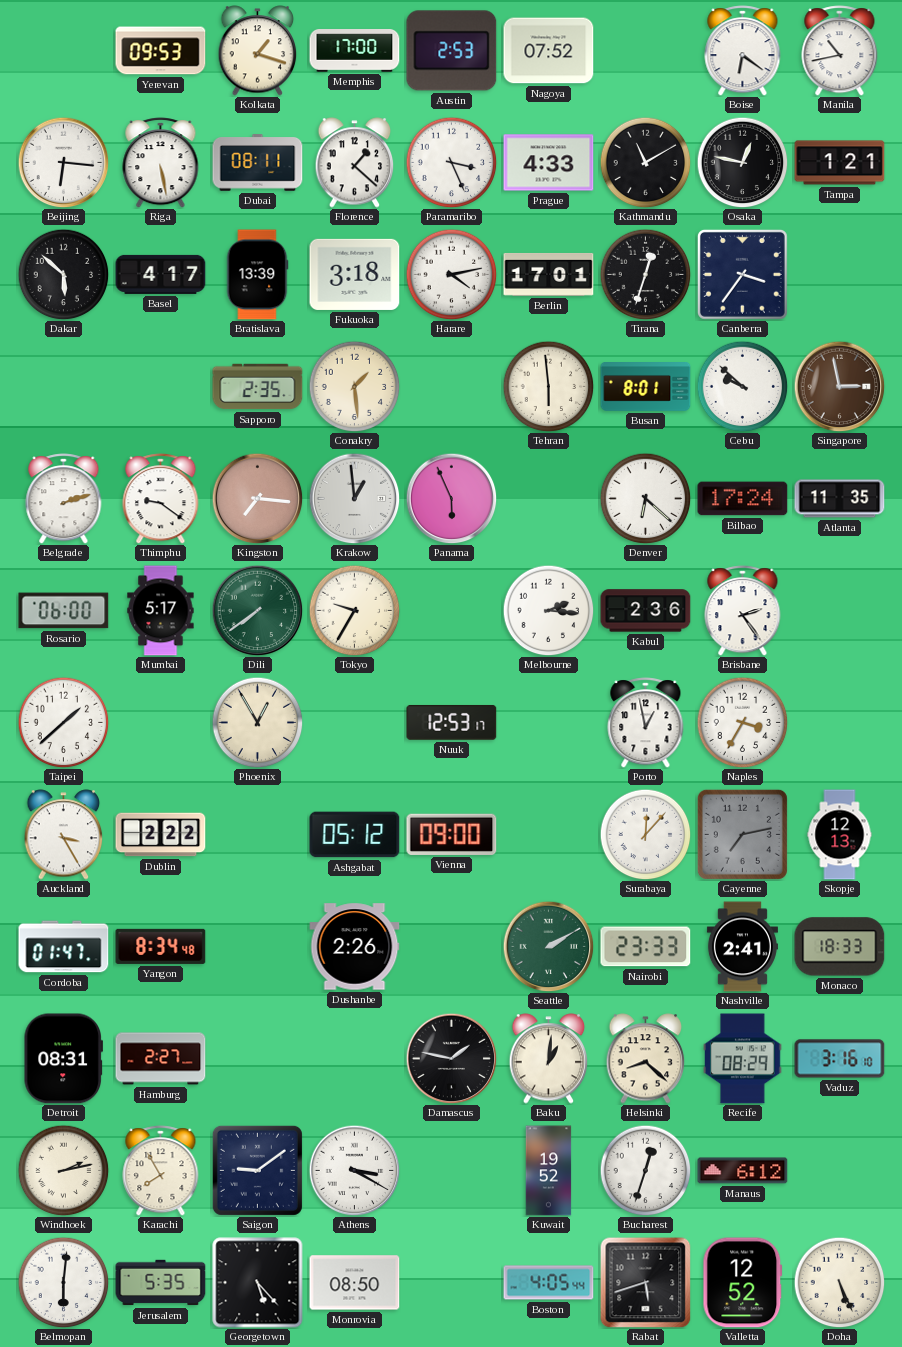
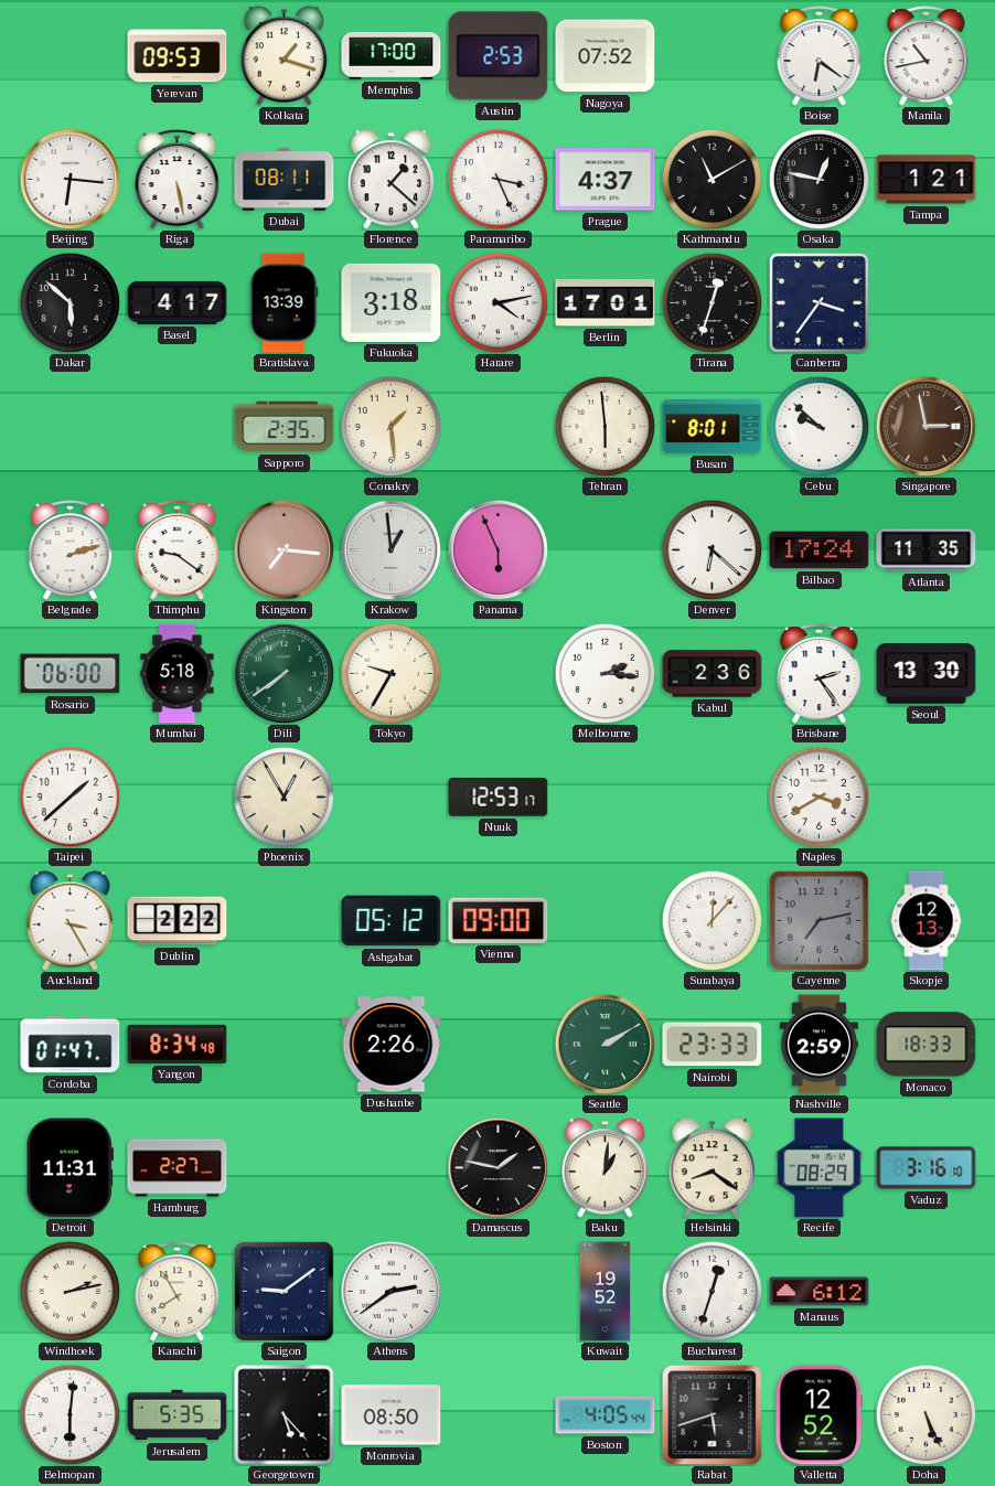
Prague: 4:33 -> 4:37
Mumbai: 5:17 -> 5:18
Seoul: none -> 13:30
Porto: 12:58 -> none
Naples: 3:35 -> 3:40
Nashville: 2:41 -> 2:59
Detroit: 08:31 -> 11:31
Helsinki: 8:22 -> 8:21
Athens: 3:20 -> 2:39
